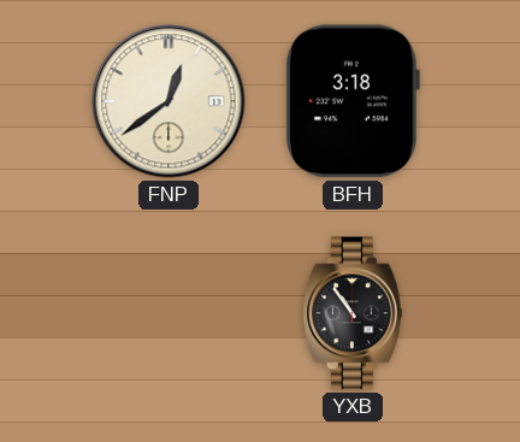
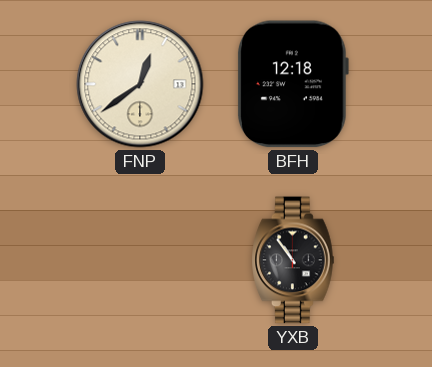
BFH: 3:18 -> 12:18
